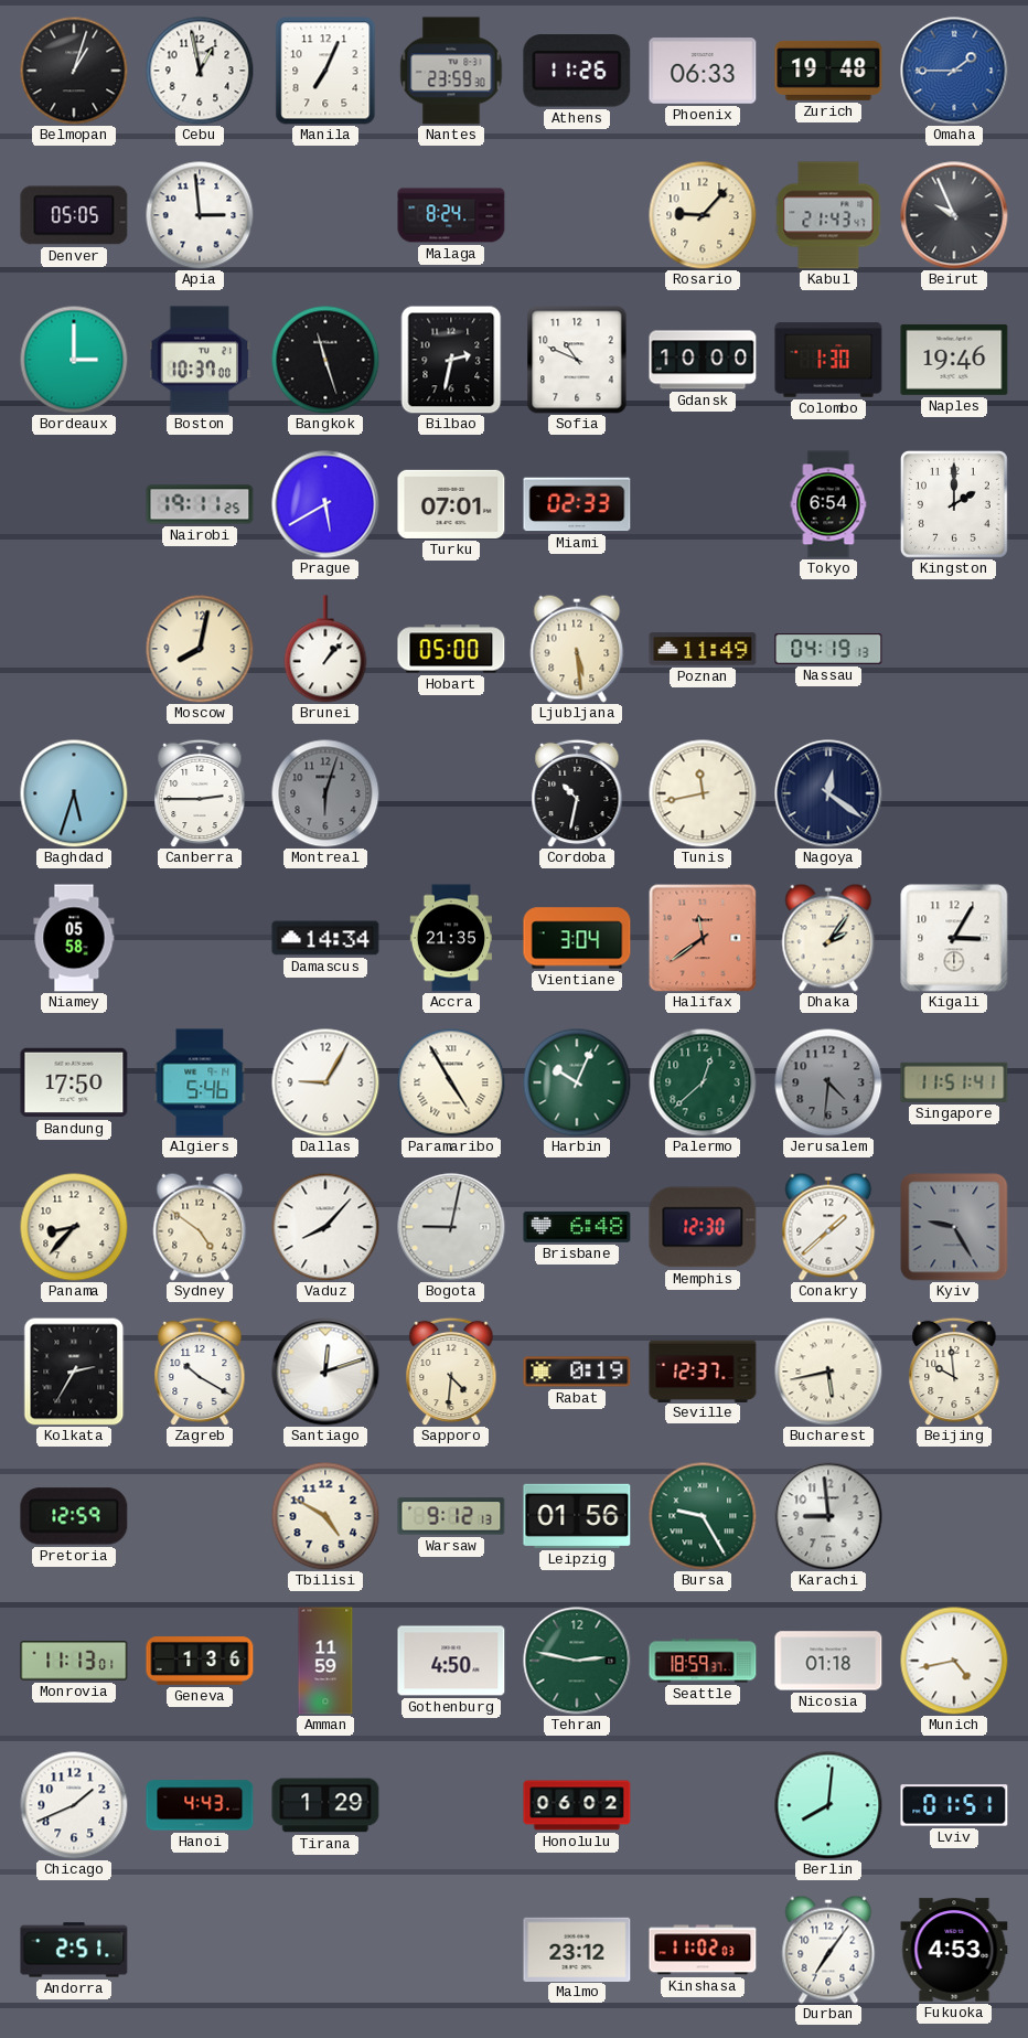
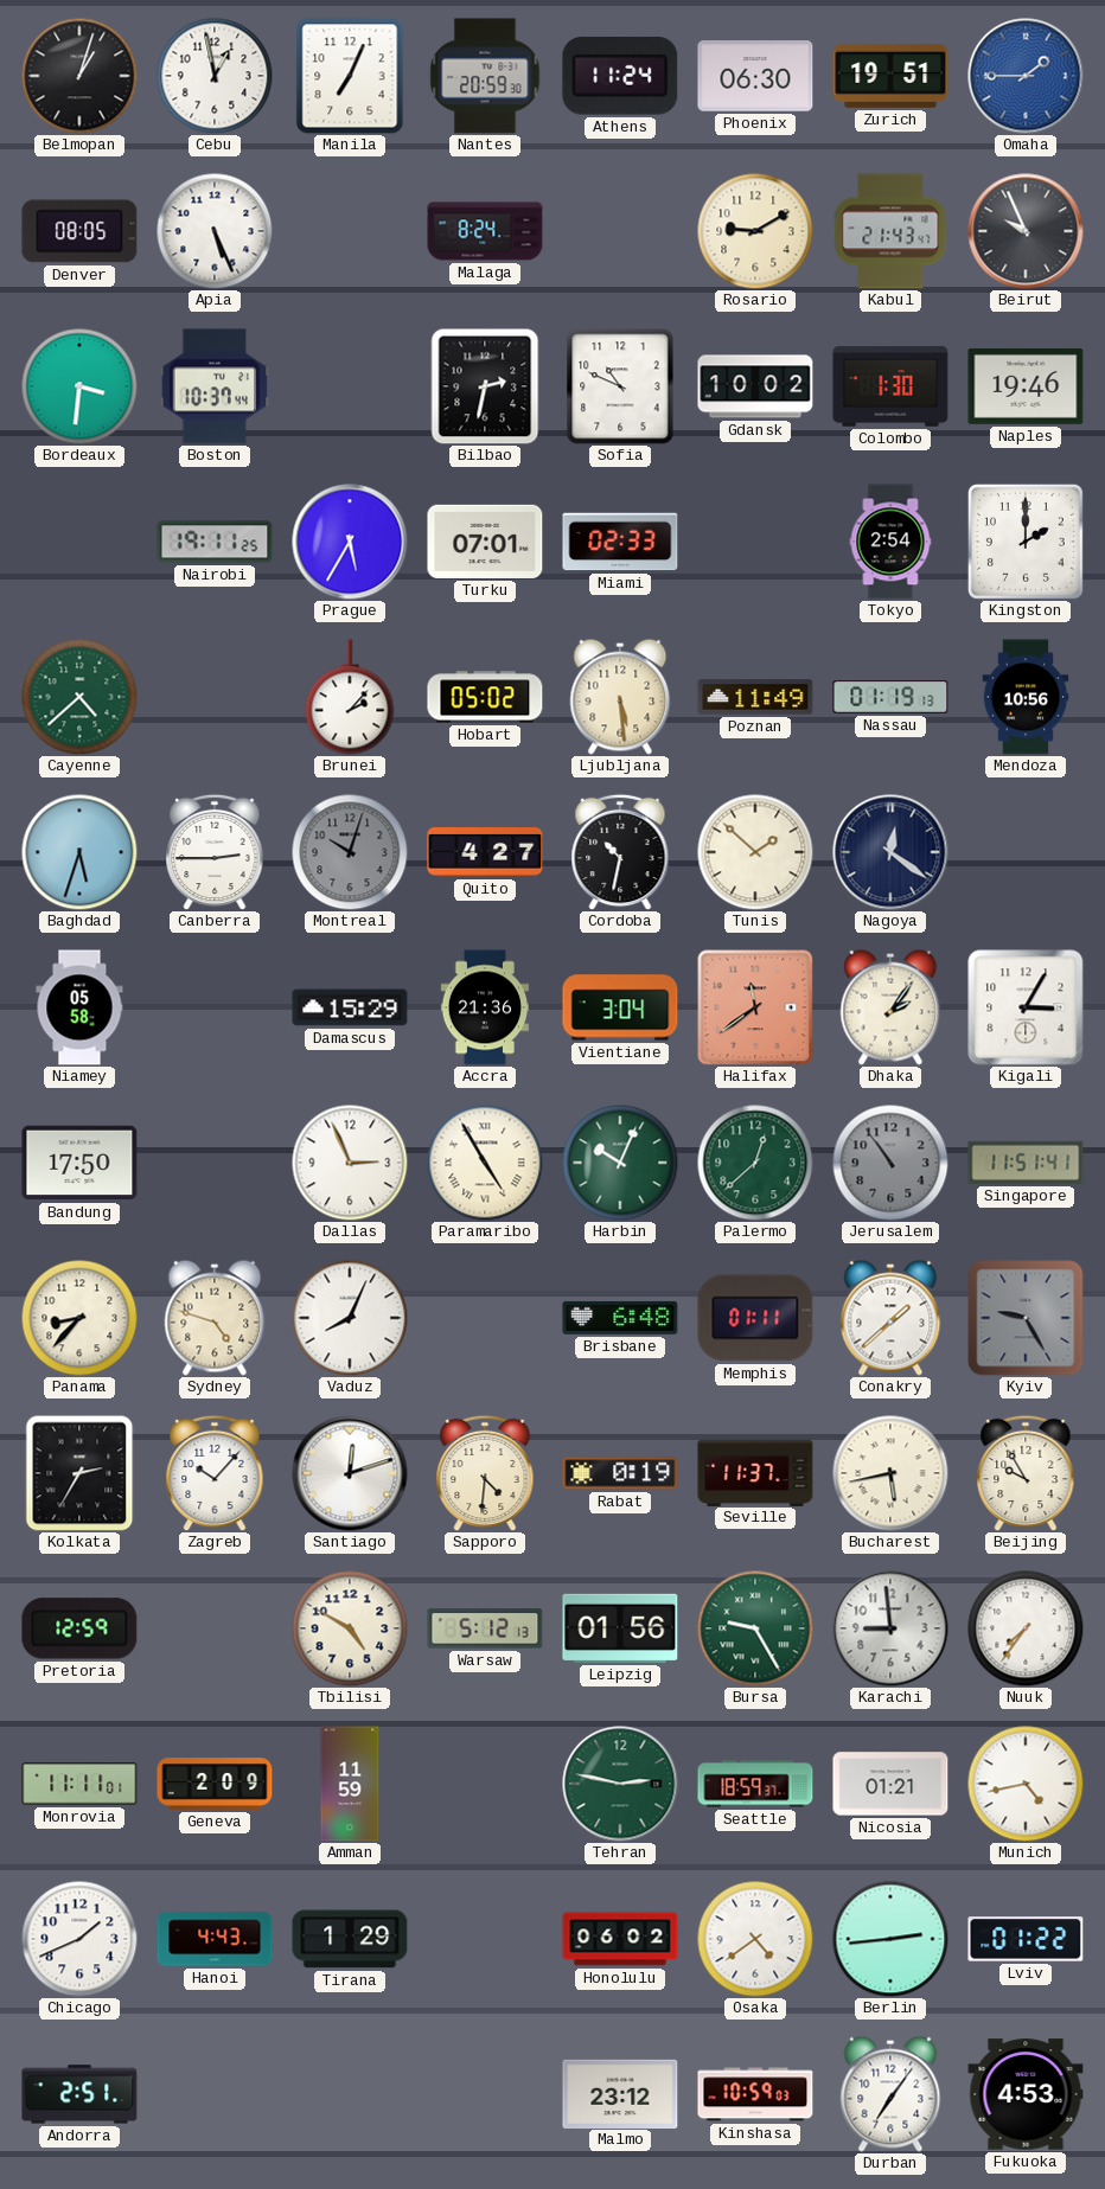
Nantes: 23:59 -> 20:59
Athens: 11:26 -> 11:24
Phoenix: 06:33 -> 06:30
Zurich: 19:48 -> 19:51
Denver: 05:05 -> 08:05
Apia: 2:59 -> 5:26
Rosario: 9:07 -> 9:10
Bordeaux: 3:00 -> 3:31
Boston: 10:37:00 -> 10:37:44
Bangkok: 11:27 -> none
Gdansk: 10:00 -> 10:02
Prague: 5:40 -> 5:35
Tokyo: 6:54 -> 2:54
Cayenne: none -> 4:38
Moscow: 8:02 -> none
Brunei: 1:07 -> 2:07
Hobart: 05:00 -> 05:02
Nassau: 04:19 -> 01:19
Mendoza: none -> 10:56
Montreal: 6:03 -> 10:03
Quito: none -> 4:27
Tunis: 11:43 -> 1:52
Damascus: 14:34 -> 15:29
Accra: 21:35 -> 21:36
Algiers: 5:46 -> none
Dallas: 9:05 -> 2:56
Jerusalem: 4:31 -> 10:54
Sydney: 4:51 -> 4:48
Vaduz: 8:07 -> 8:04
Bogota: 9:02 -> none
Memphis: 12:30 -> 01:11
Zagreb: 10:20 -> 10:07
Seville: 12:37 -> 11:37
Beijing: 9:59 -> 9:55
Warsaw: 9:12 -> 5:12
Nuuk: none -> 7:36
Monrovia: 11:13 -> 11:11
Geneva: 1:36 -> 2:09
Gothenburg: 4:50 -> none
Nicosia: 01:18 -> 01:21
Osaka: none -> 4:39
Berlin: 8:01 -> 2:44
Lviv: 01:51 -> 01:22
Kinshasa: 11:02 -> 10:59
